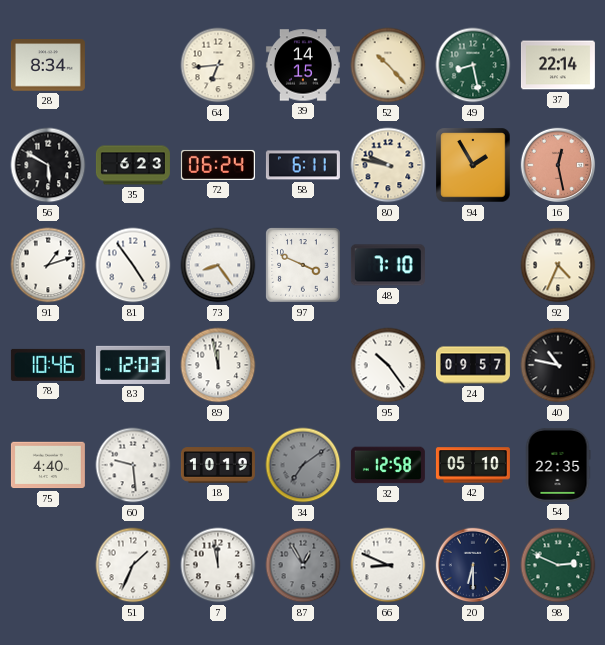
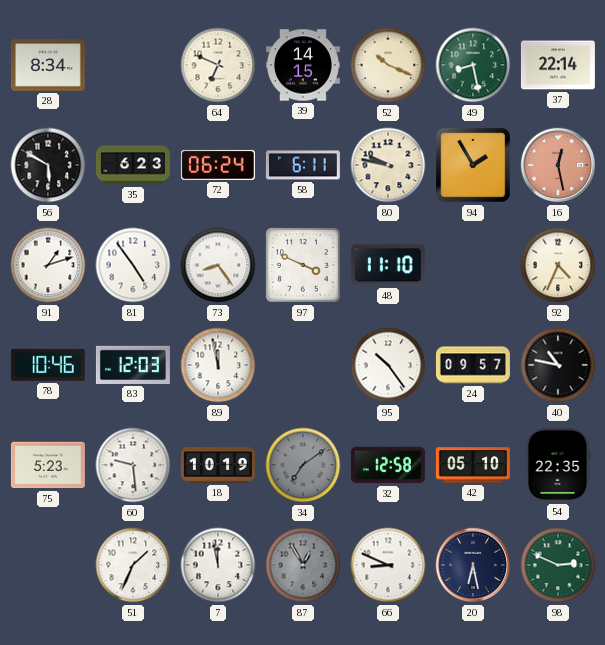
64: 6:44 -> 6:49
52: 10:23 -> 10:19
48: 7:10 -> 11:10
75: 4:40 -> 5:23
20: 6:30 -> 6:28
